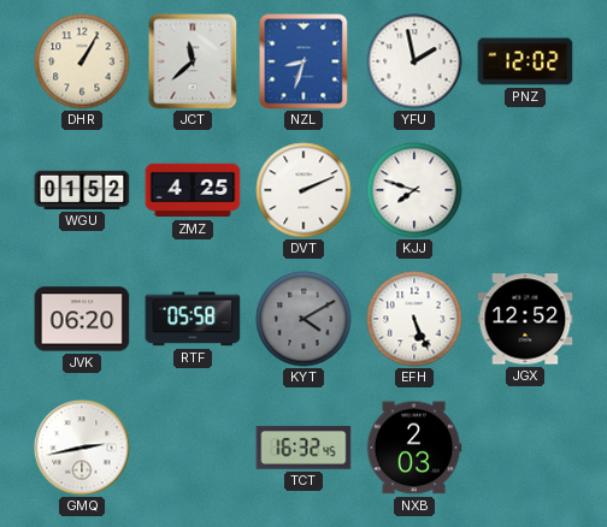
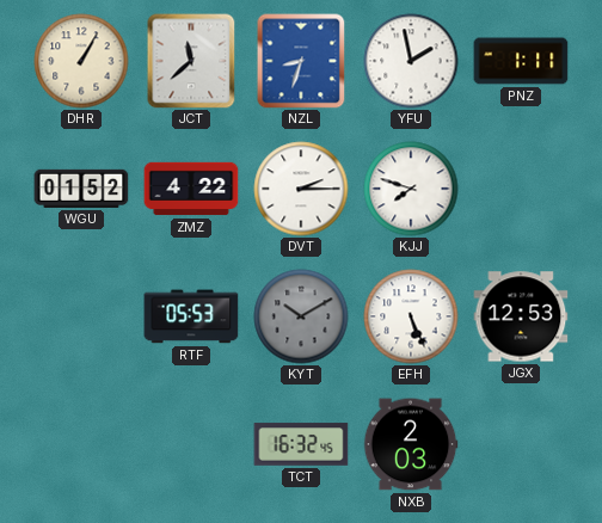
PNZ: 12:02 -> 1:11
ZMZ: 4:25 -> 4:22
DVT: 2:11 -> 2:15
JVK: 06:20 -> none
RTF: 05:58 -> 05:53
KYT: 4:10 -> 10:10
JGX: 12:52 -> 12:53
GMQ: 2:43 -> none
